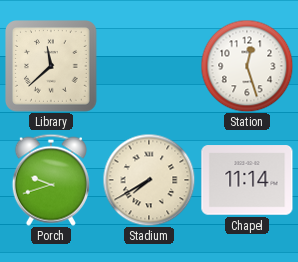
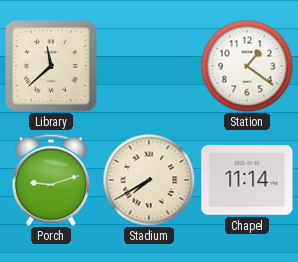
Station: 12:27 -> 1:21
Porch: 9:42 -> 9:12
